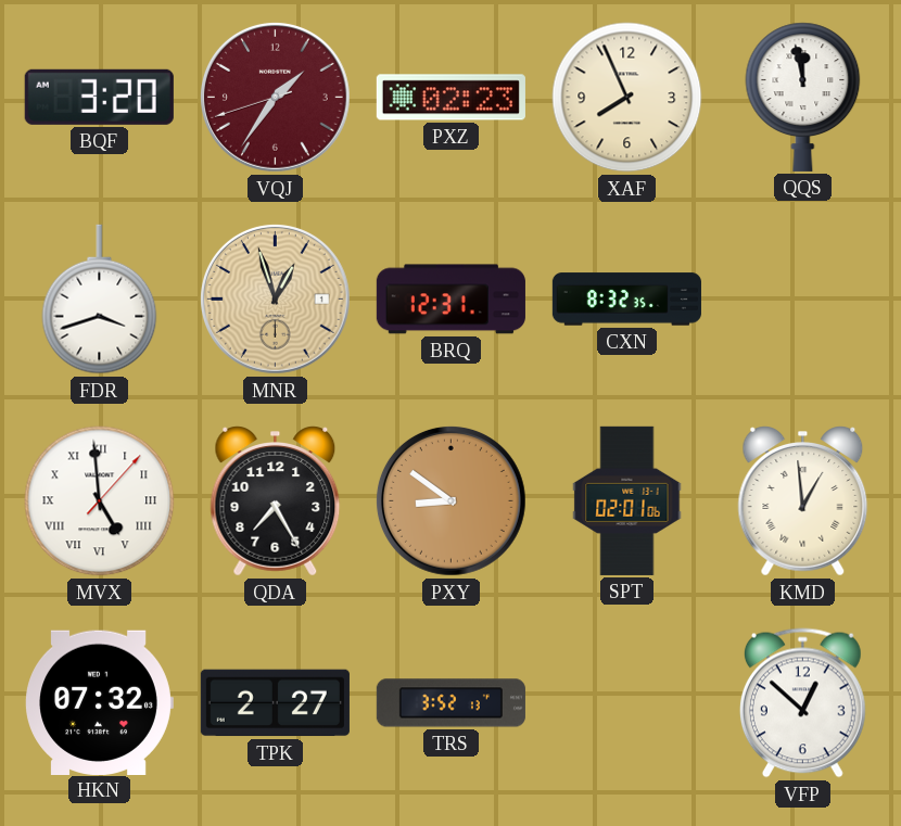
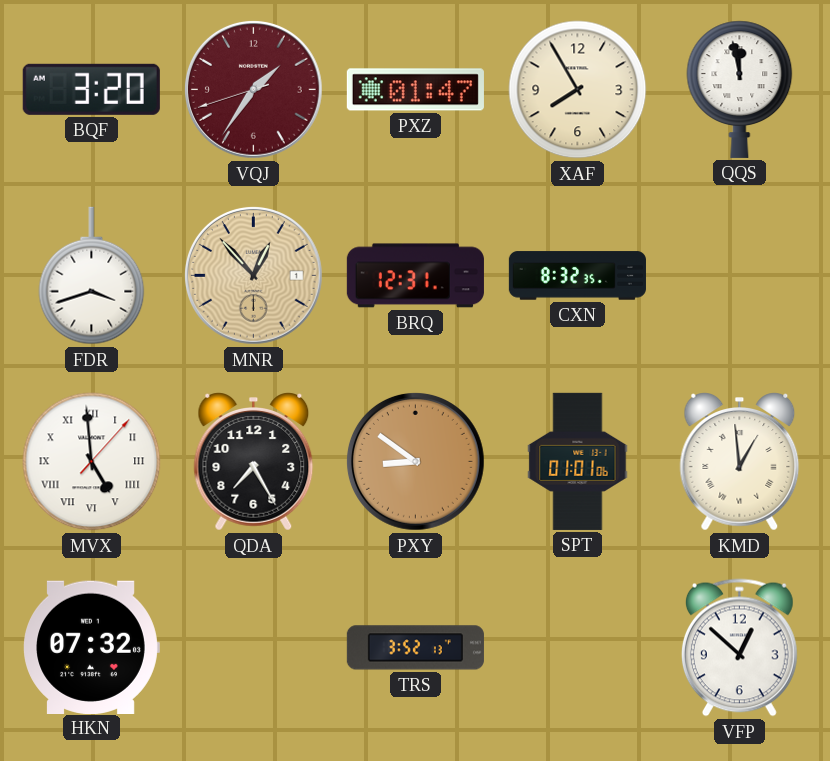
PXZ: 02:23 -> 01:47
XAF: 7:56 -> 7:55
MNR: 12:57 -> 12:53
SPT: 02:01 -> 01:01
TPK: 2:27 -> none
